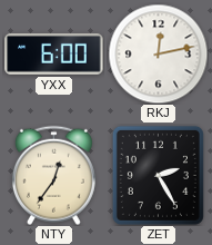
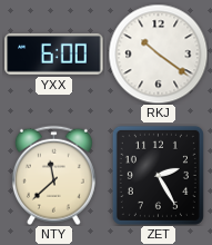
RKJ: 12:13 -> 10:21
NTY: 12:36 -> 11:38
